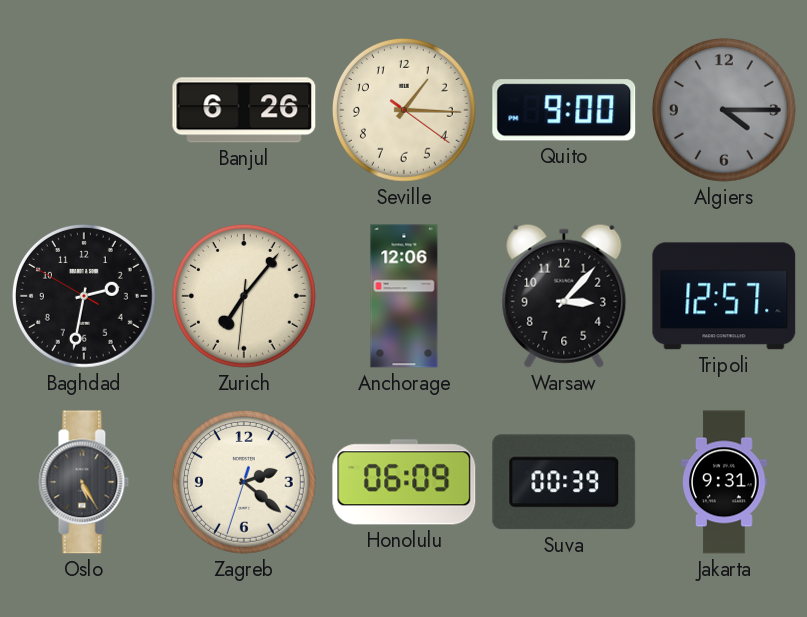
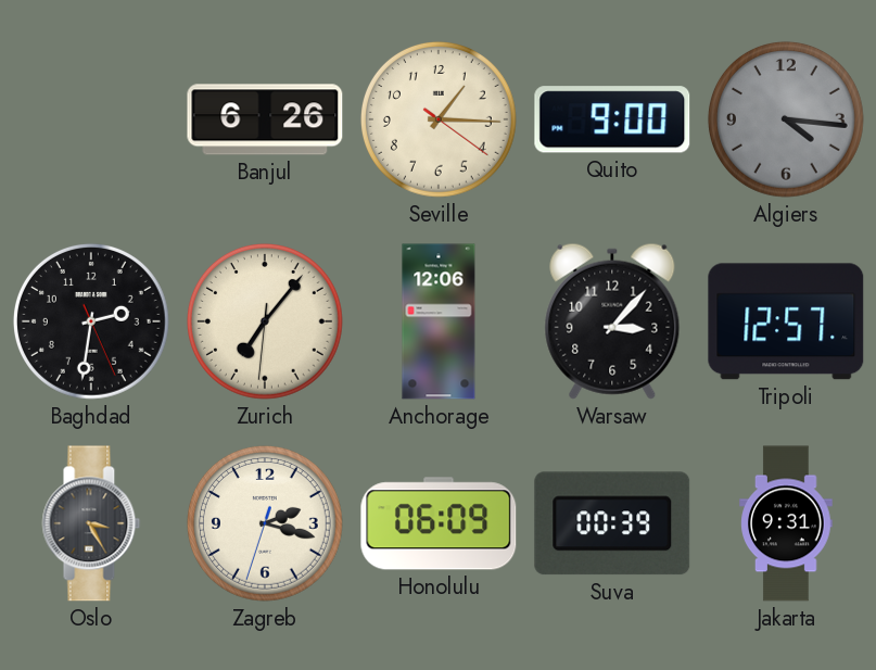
Algiers: 4:15 -> 4:16
Baghdad: 2:31:50 -> 2:31:26
Oslo: 5:25 -> 3:25
Zagreb: 2:21 -> 2:17
